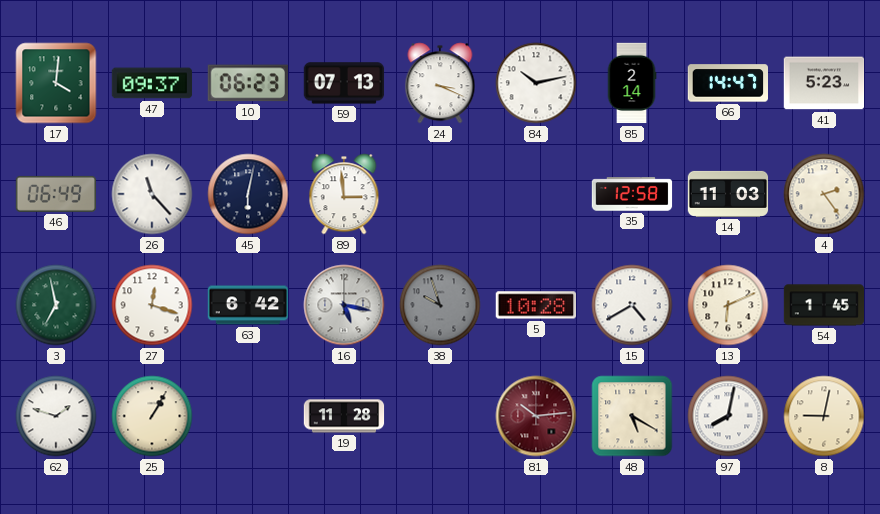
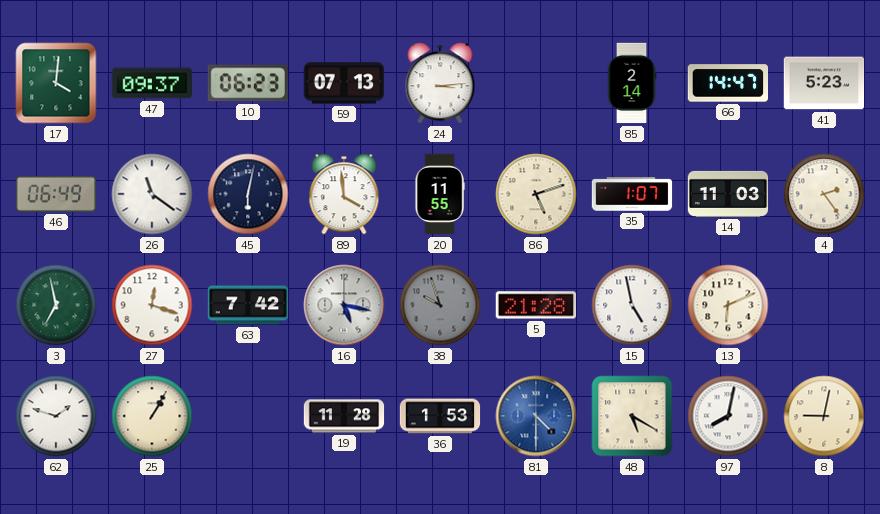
24: 3:19 -> 3:14
84: 10:13 -> none
26: 11:23 -> 11:21
89: 2:59 -> 3:59
20: none -> 11:55
86: none -> 5:12
35: 12:58 -> 1:07
63: 6:42 -> 7:42
5: 10:28 -> 21:28
15: 4:40 -> 4:58
54: 1:45 -> none
36: none -> 1:53
81: 10:14 -> 4:30
81 dial: burgundy -> blue
